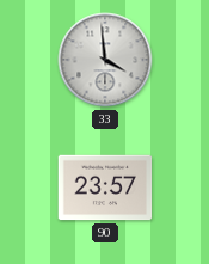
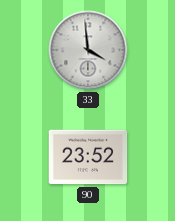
90: 23:57 -> 23:52
